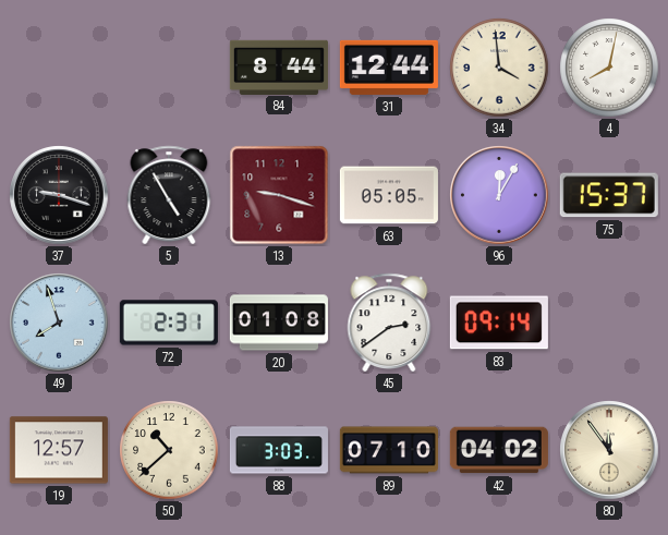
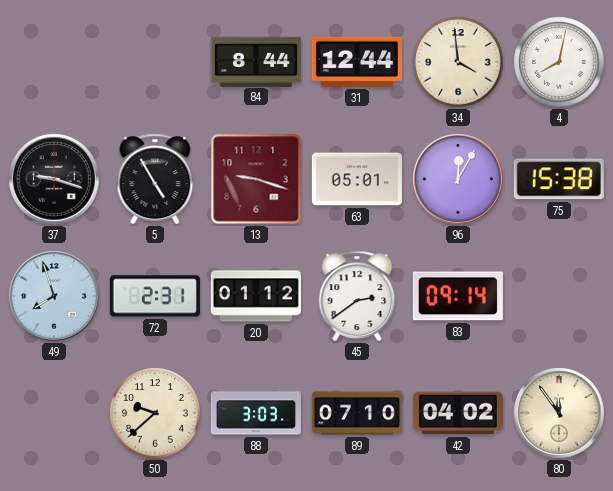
63: 05:05 -> 05:01
75: 15:37 -> 15:38
20: 01:08 -> 01:12
19: 12:57 -> none
50: 10:38 -> 9:38
